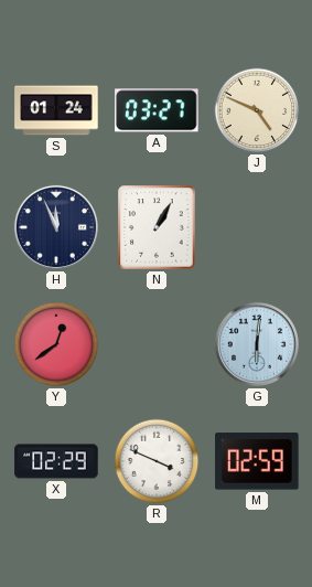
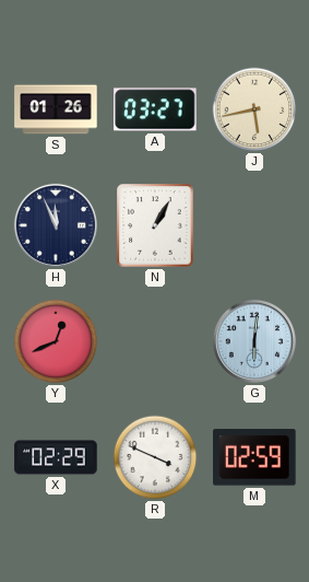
S: 01:24 -> 01:26
J: 4:49 -> 5:43
Y: 12:39 -> 12:41
